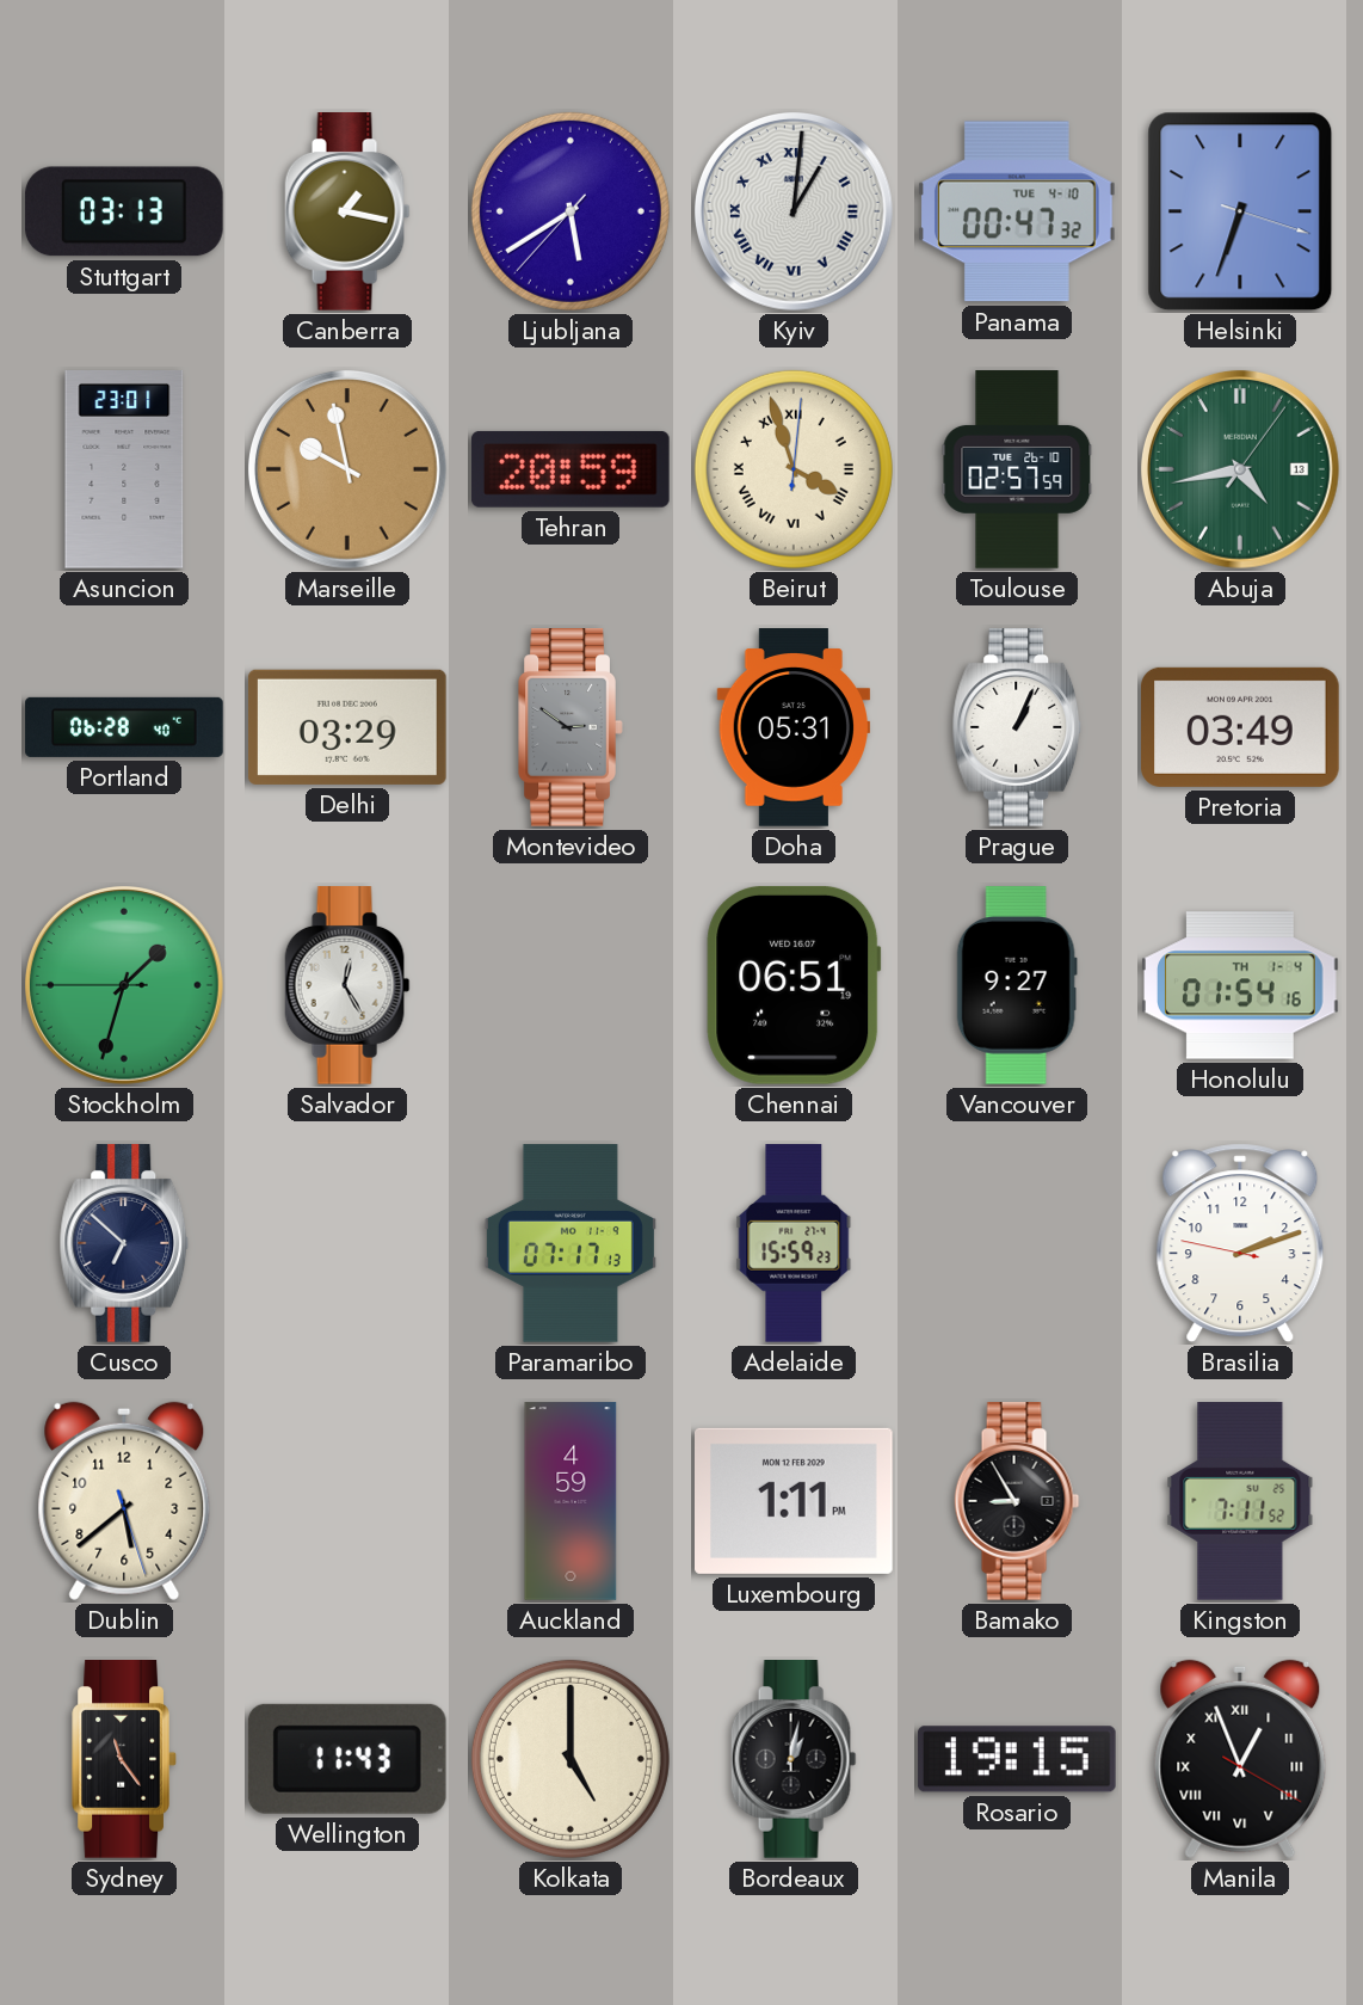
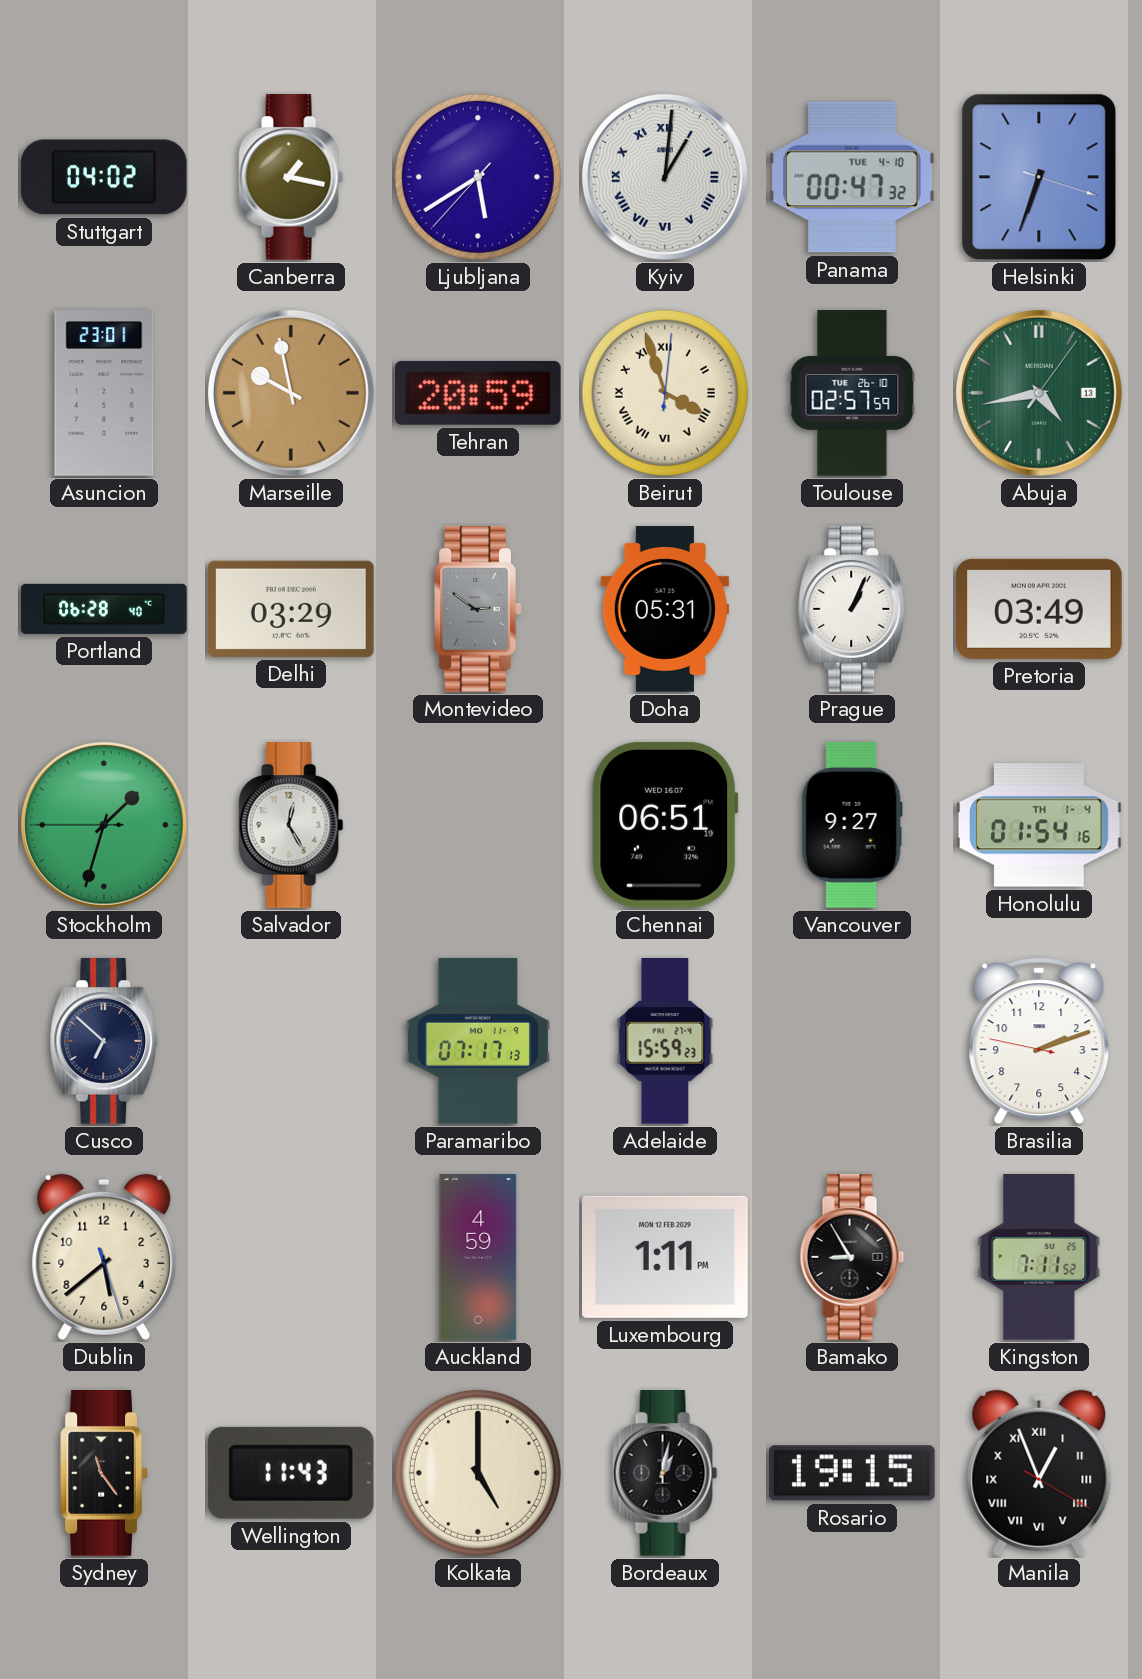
Stuttgart: 03:13 -> 04:02
